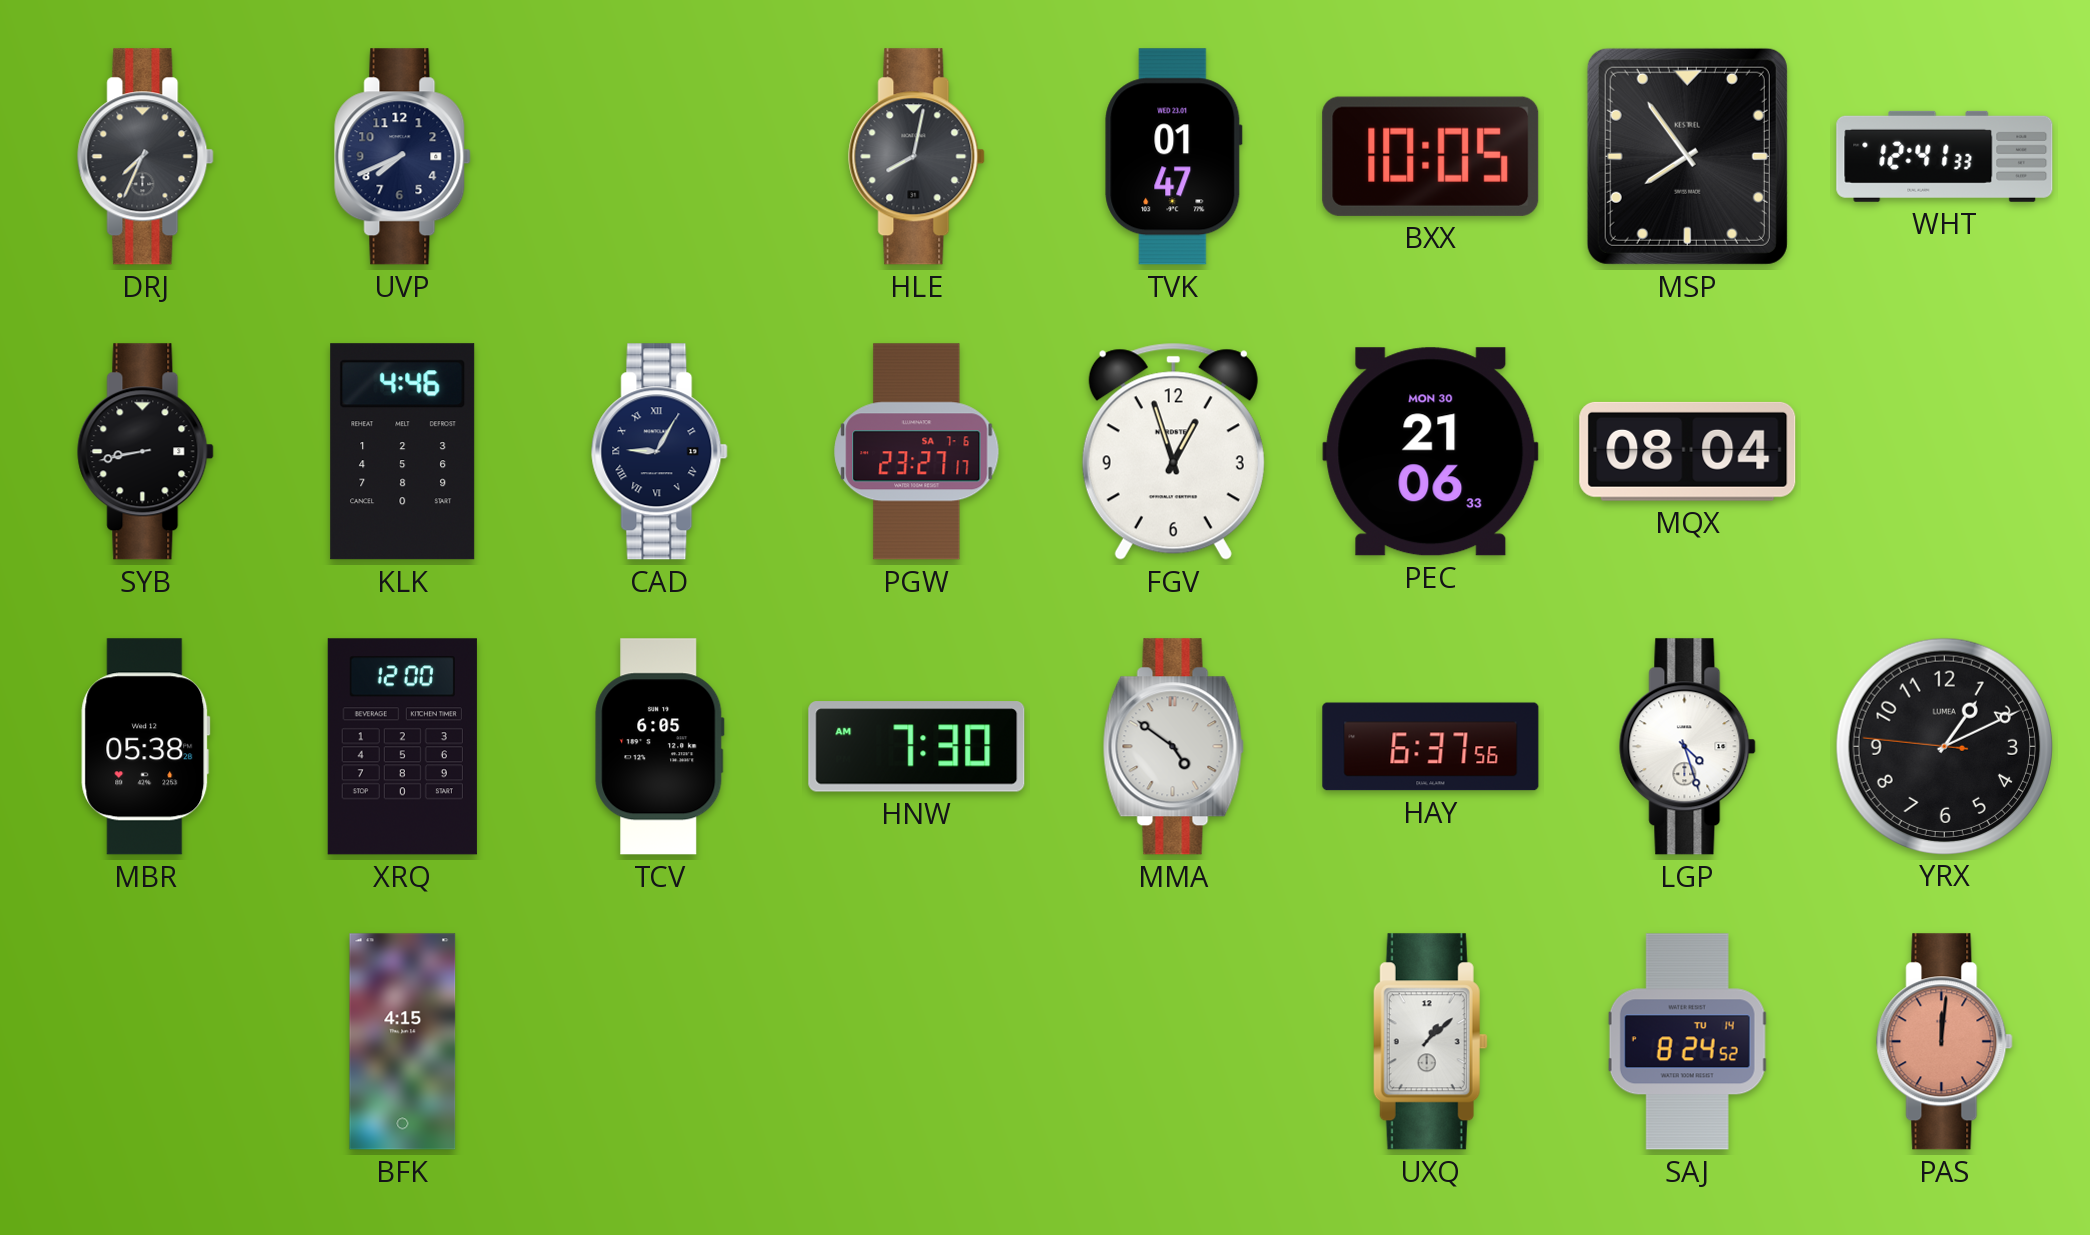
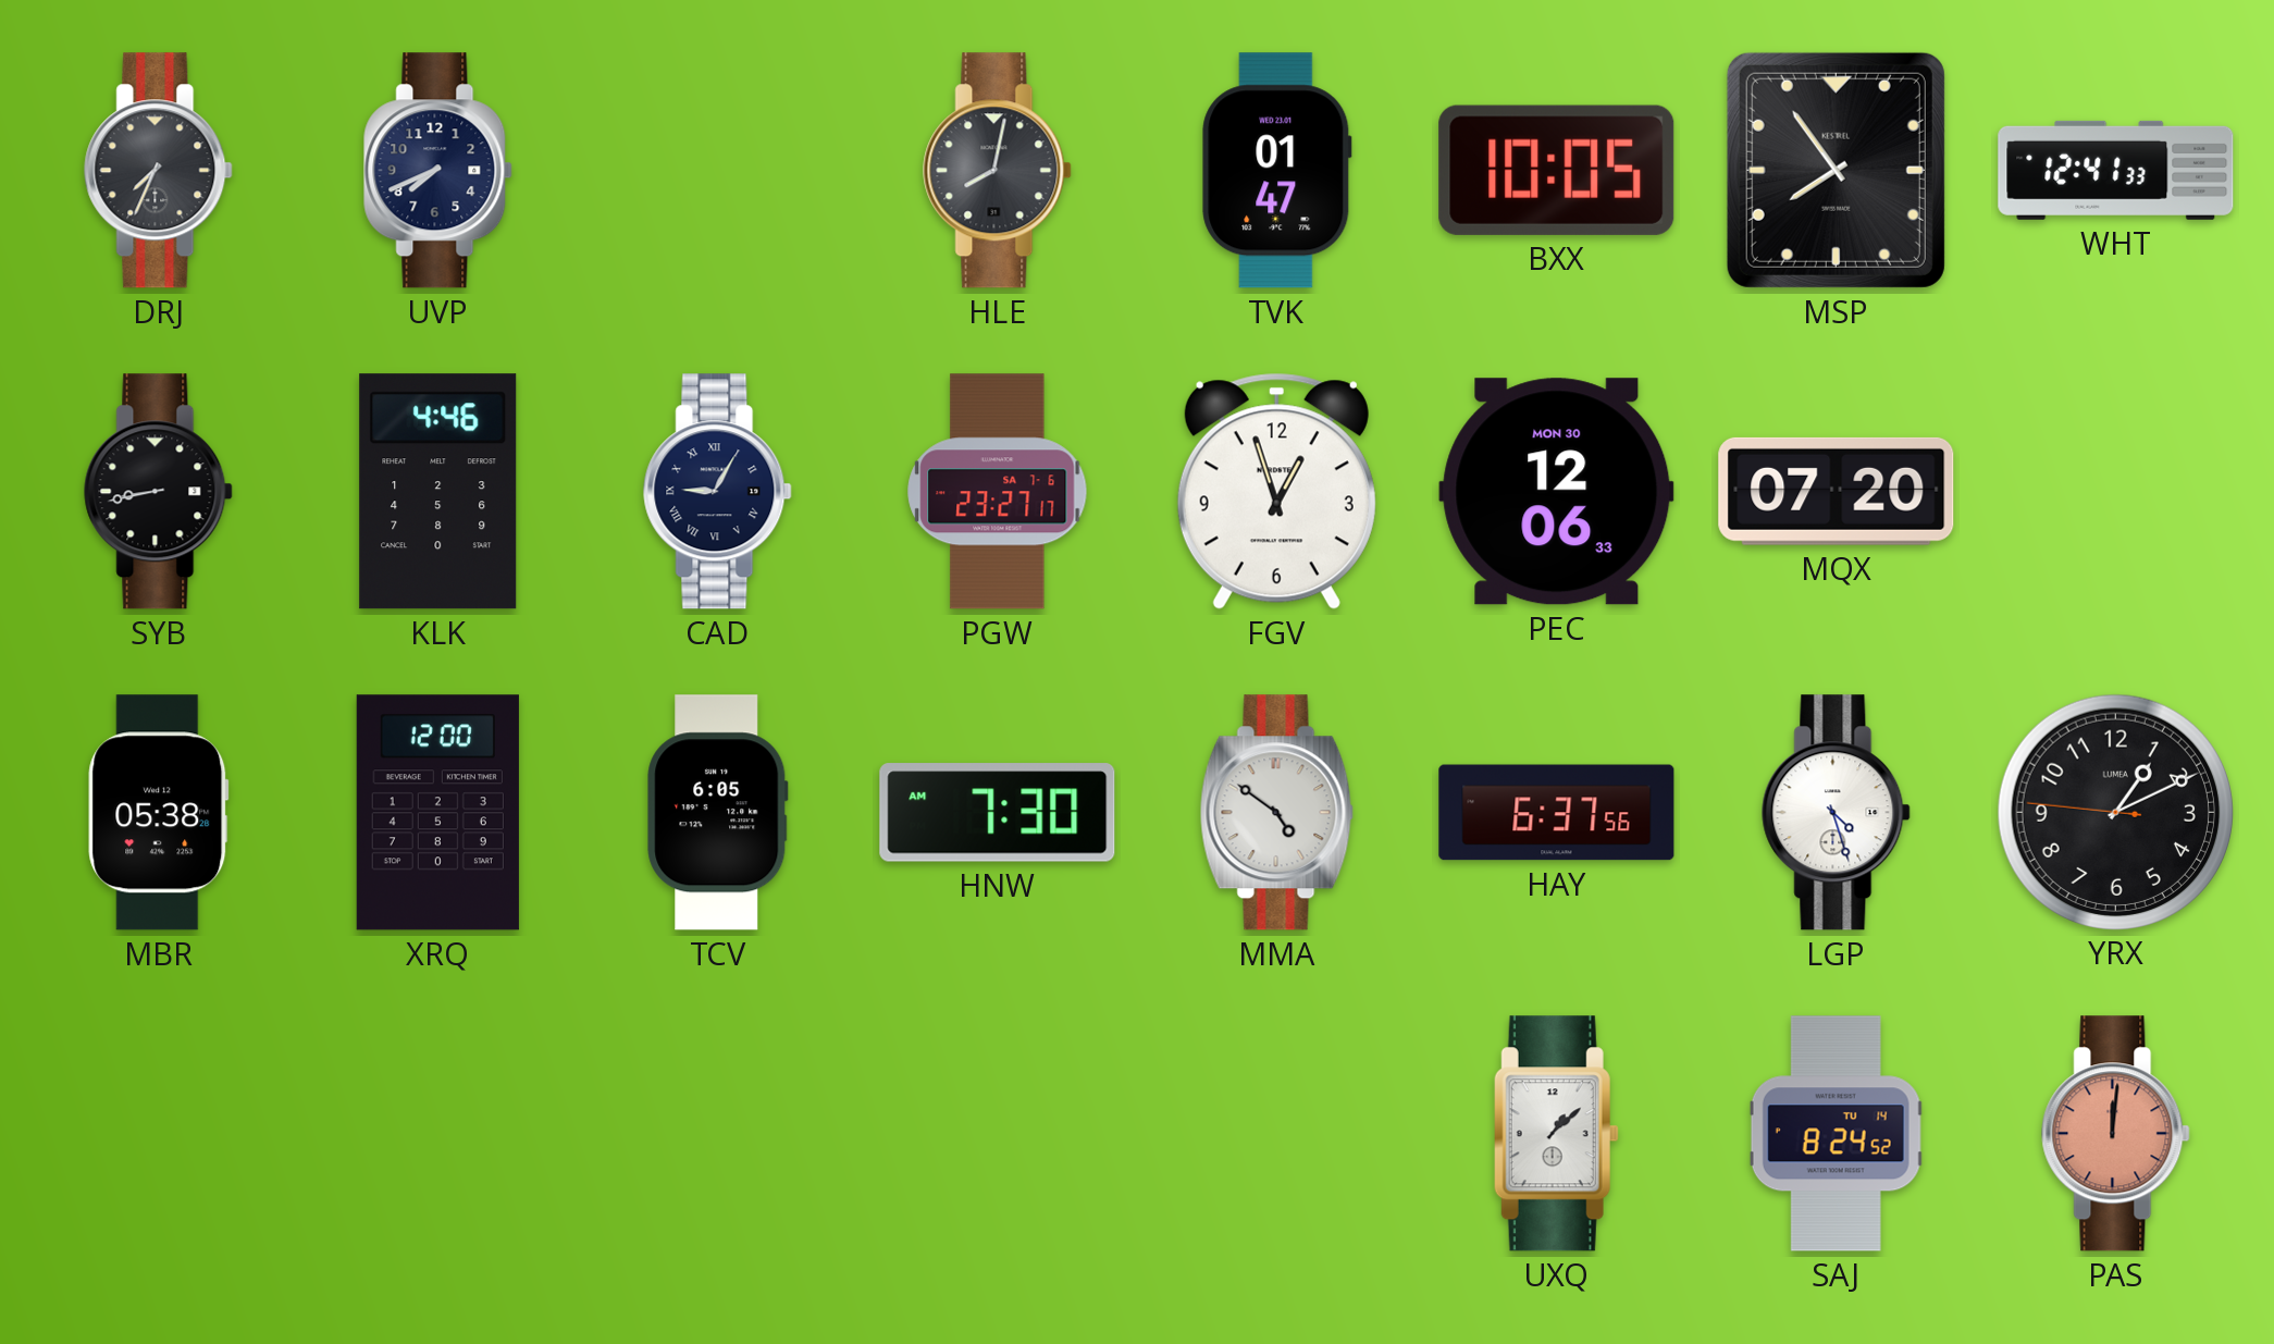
PEC: 21:06 -> 12:06
MQX: 08:04 -> 07:20
BFK: 4:15 -> none
